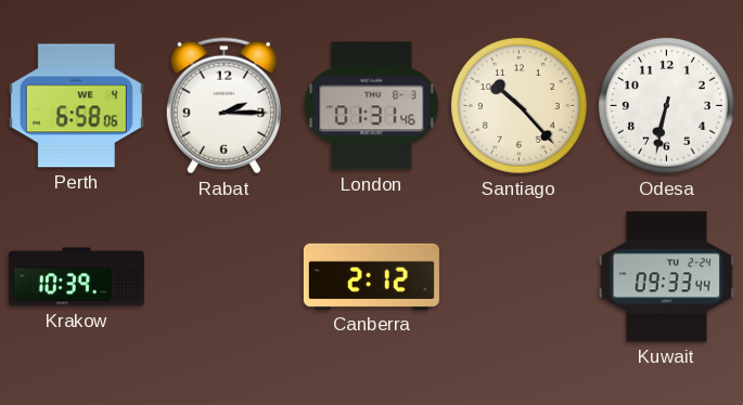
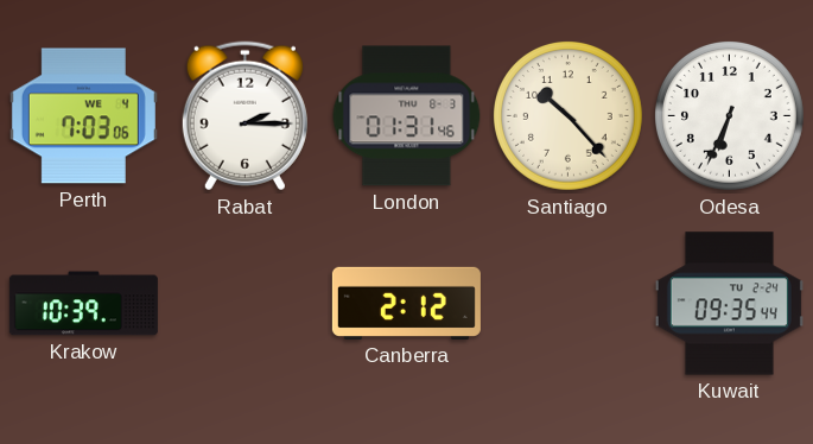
Perth: 6:58 -> 7:03
Odesa: 6:32 -> 6:34
Kuwait: 09:33 -> 09:35
